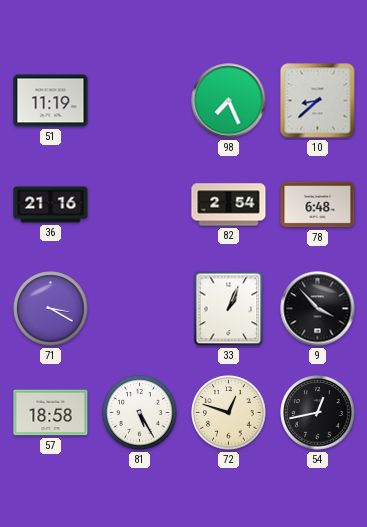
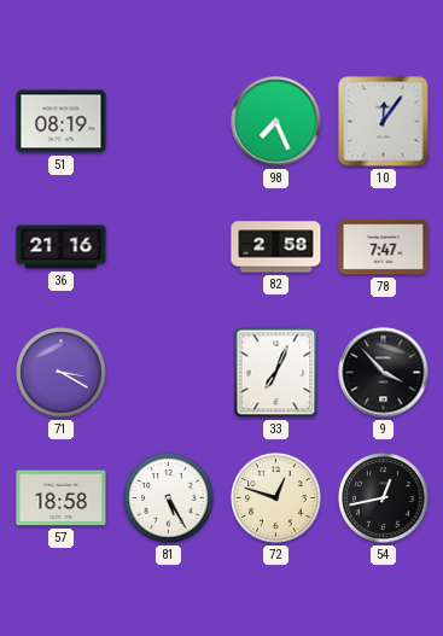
51: 11:19 -> 08:19
10: 8:38 -> 12:06
82: 2:54 -> 2:58
78: 6:48 -> 7:47
33: 1:04 -> 7:04
